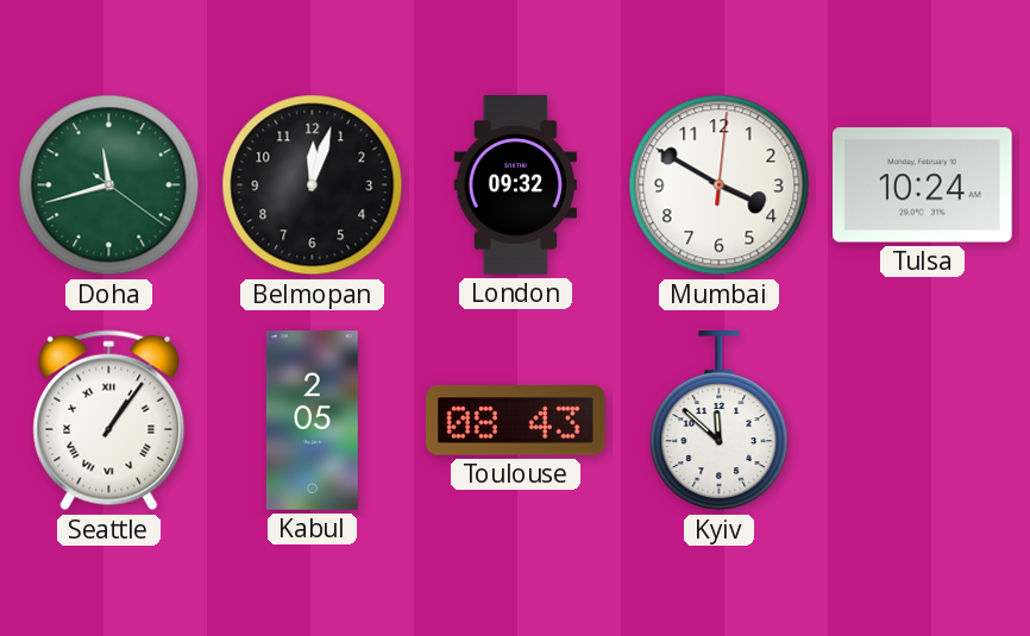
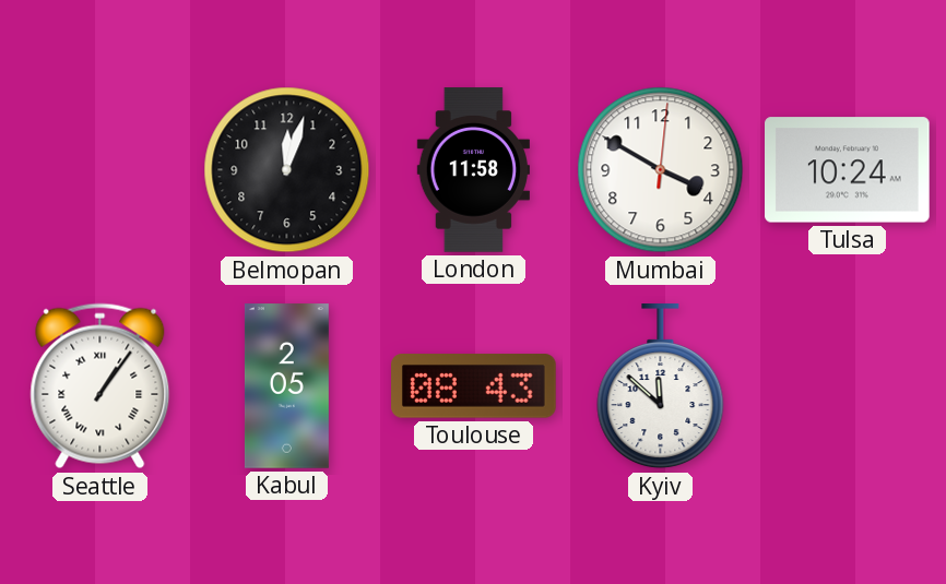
Doha: 11:42 -> none
London: 09:32 -> 11:58
